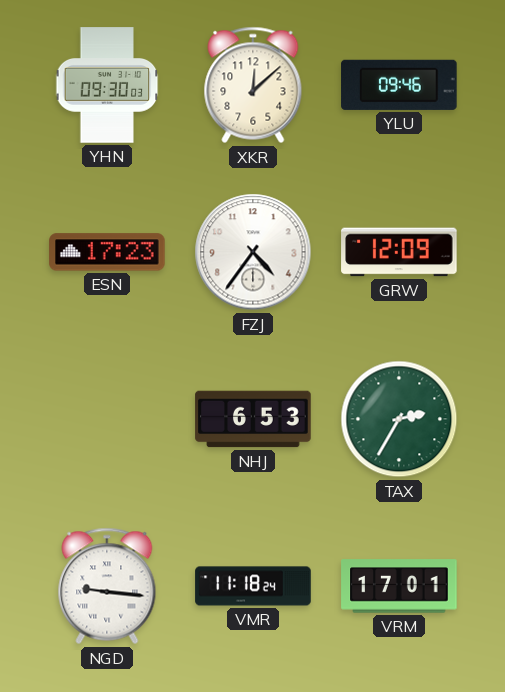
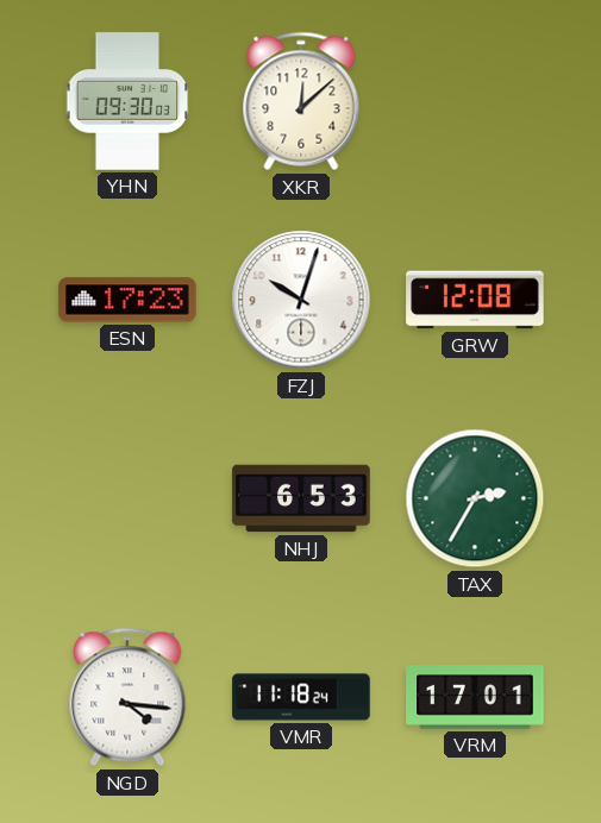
YLU: 09:46 -> none
FZJ: 4:36 -> 10:03
GRW: 12:09 -> 12:08
NGD: 9:16 -> 4:16
